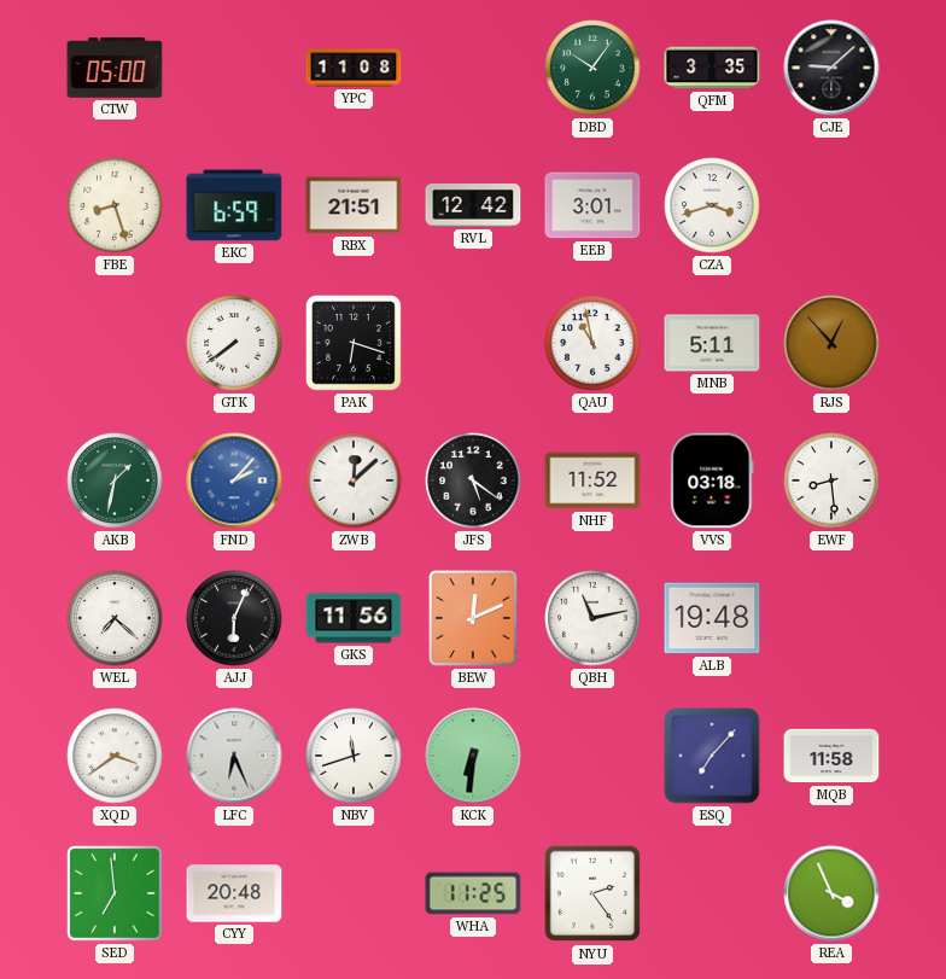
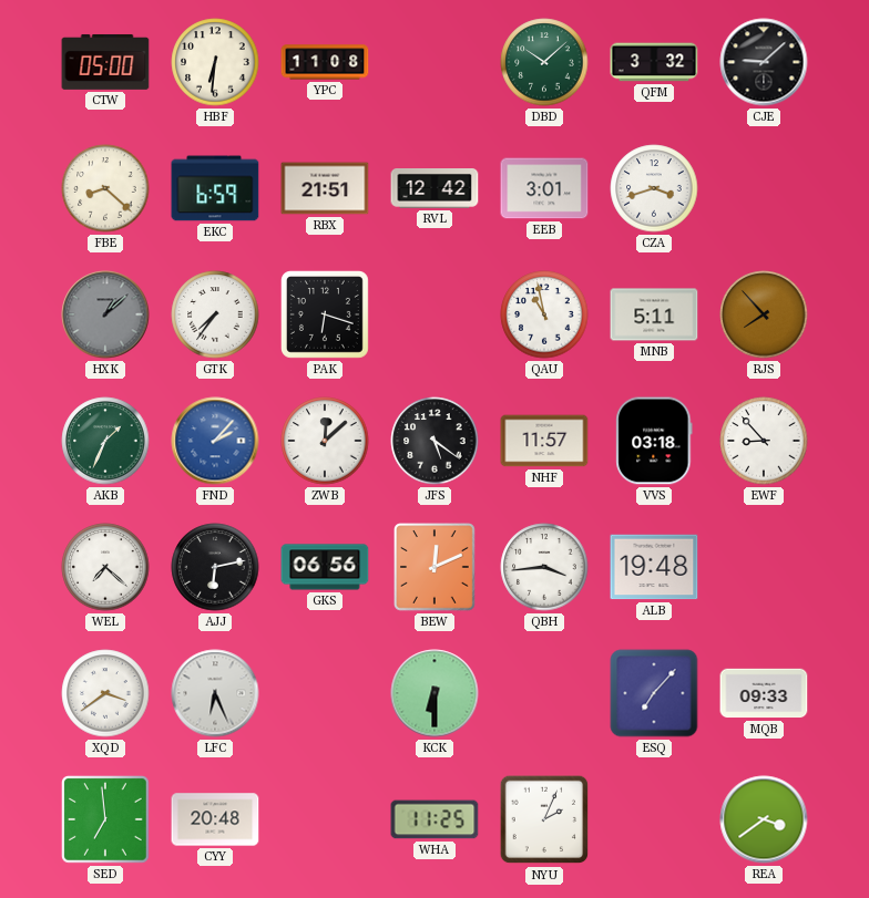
HBF: none -> 6:31
DBD: 10:06 -> 10:08
QFM: 3:35 -> 3:32
FBE: 8:27 -> 8:22
HXK: none -> 1:08
GTK: 7:39 -> 7:36
RJS: 12:53 -> 7:53
AKB: 1:32 -> 1:34
NHF: 11:52 -> 11:57
EWF: 8:29 -> 8:53
AJJ: 6:04 -> 6:13
GKS: 11:56 -> 06:56
QBH: 11:13 -> 3:44
NBV: 11:42 -> none
KCK: 6:31 -> 6:30
MQB: 11:58 -> 09:33
NYU: 2:24 -> 2:04
REA: 3:56 -> 3:39
